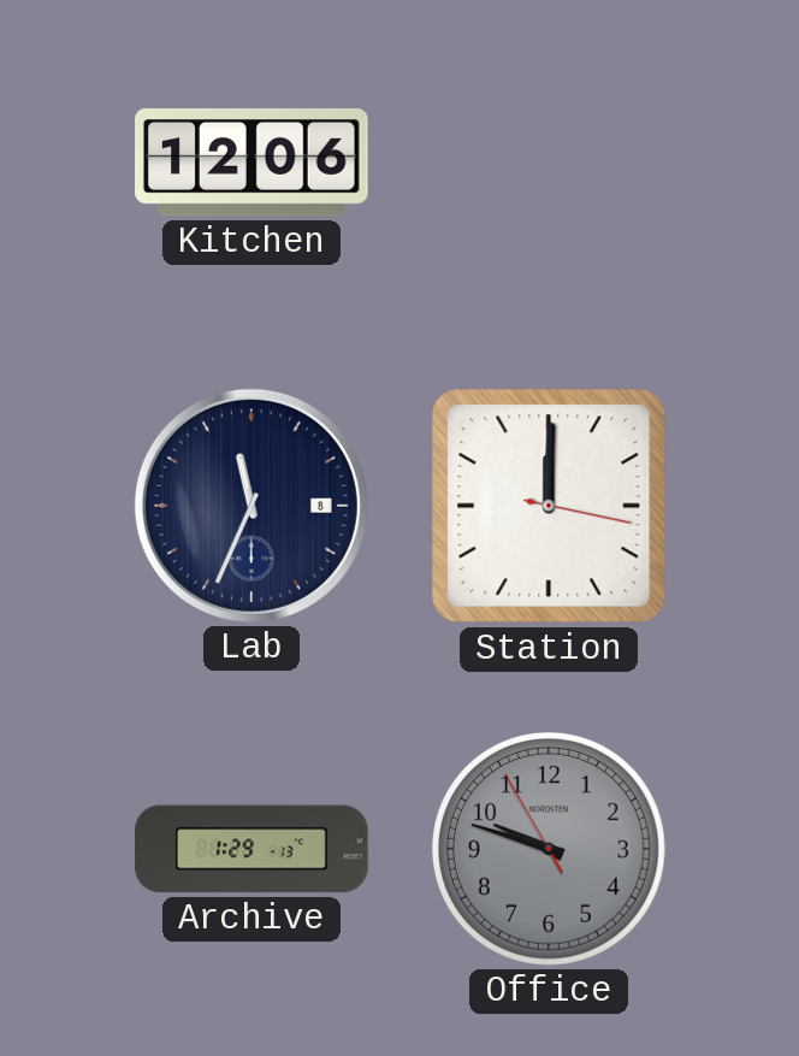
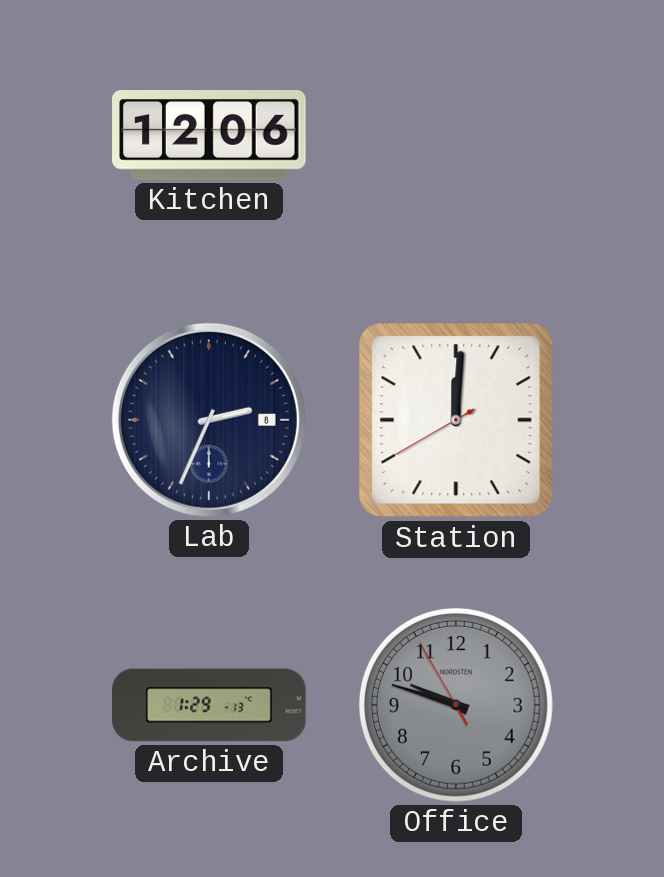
Lab: 11:34 -> 2:34
Station: 12:00:17 -> 12:00:40
